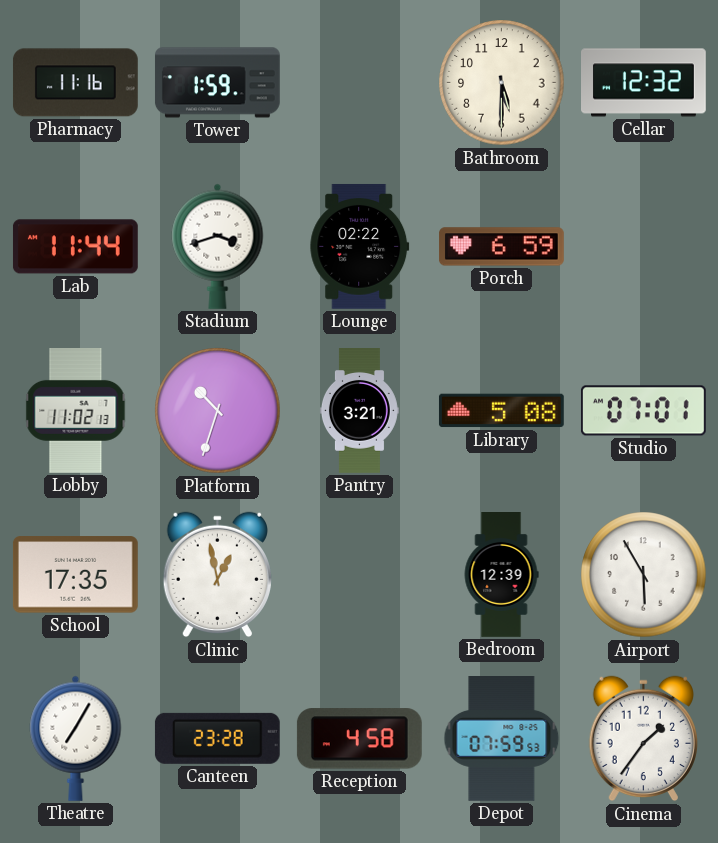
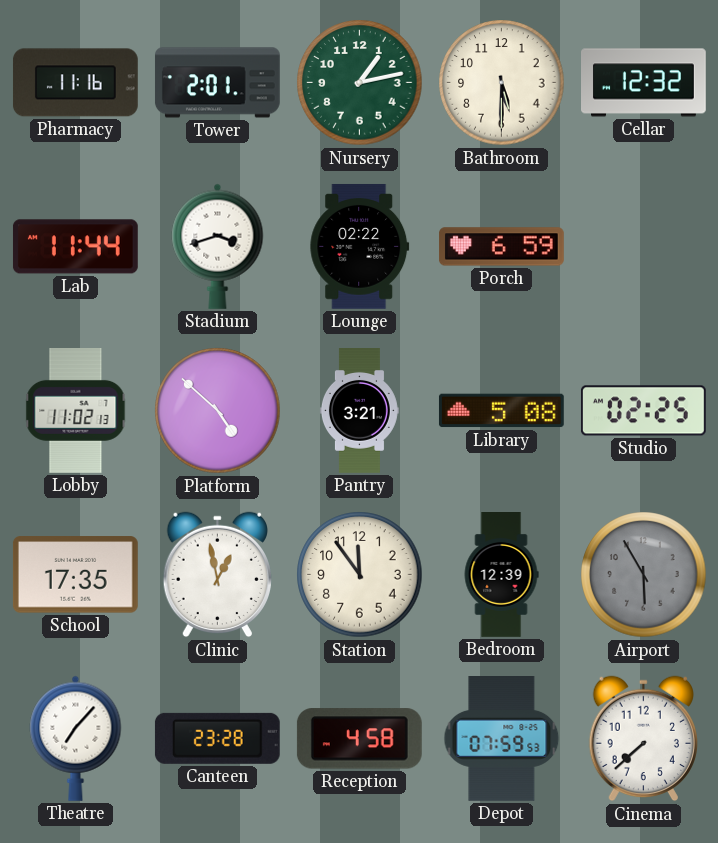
Tower: 1:59 -> 2:01
Nursery: none -> 1:13
Platform: 10:33 -> 4:52
Studio: 07:01 -> 02:25
Station: none -> 11:54
Airport dial: white -> grey
Theatre: 7:05 -> 7:07
Cinema: 1:36 -> 7:38
